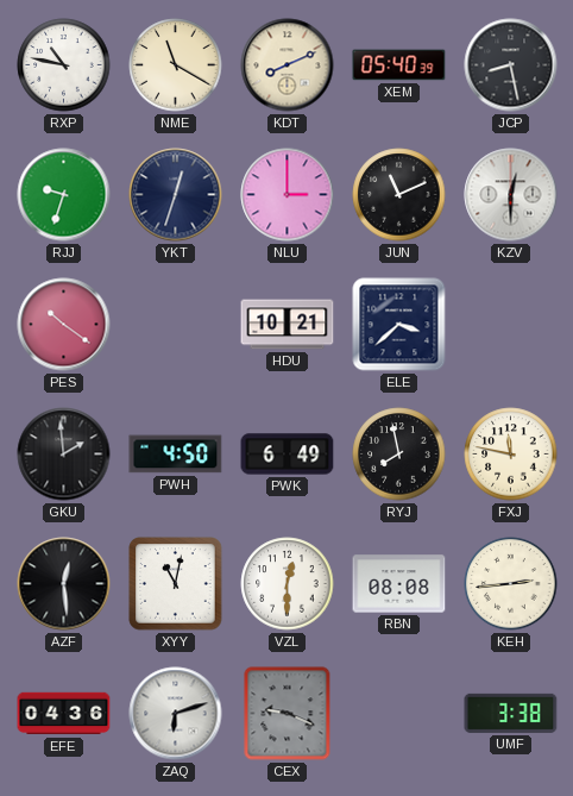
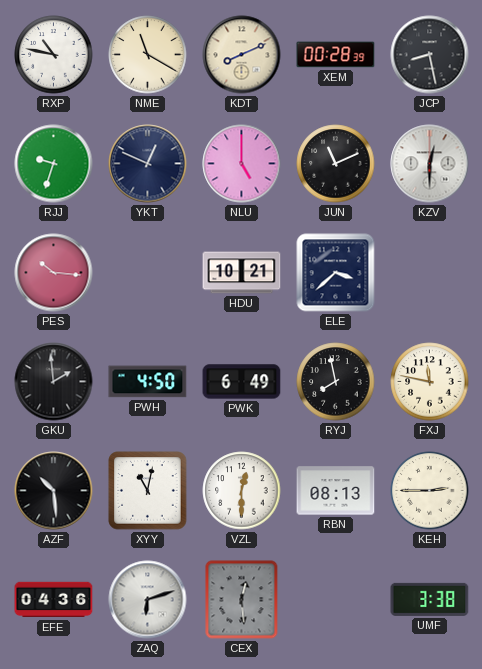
XEM: 05:40 -> 00:28
YKT: 12:33 -> 12:49
NLU: 3:00 -> 5:00
PES: 10:21 -> 10:16
AZF: 12:29 -> 10:29
RBN: 08:08 -> 08:13
KEH: 2:44 -> 2:45
CEX: 9:19 -> 12:29
